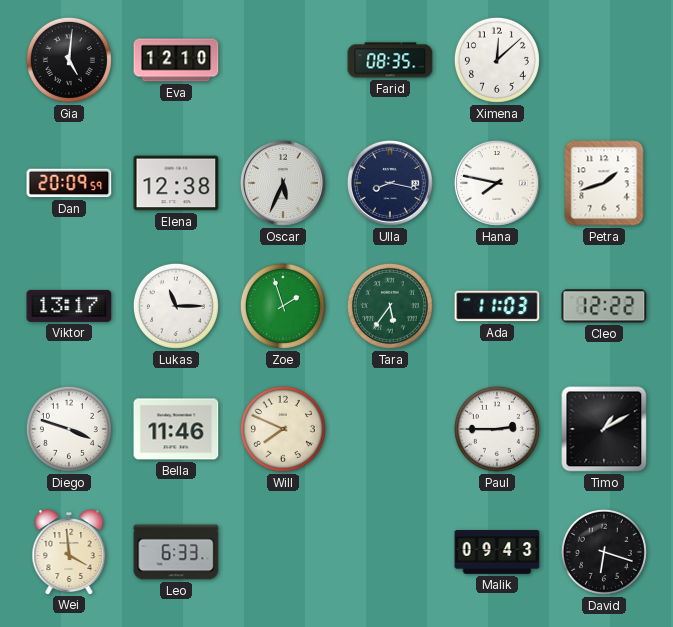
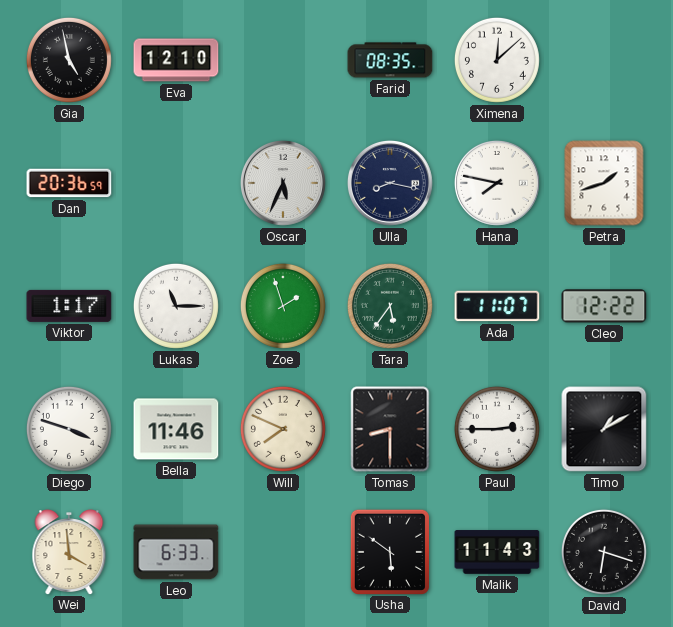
Gia: 5:01 -> 4:58
Dan: 20:09 -> 20:36
Elena: 12:38 -> none
Viktor: 13:17 -> 1:17
Ada: 11:03 -> 11:07
Tomas: none -> 8:30
Usha: none -> 5:51
Malik: 09:43 -> 11:43
